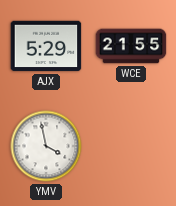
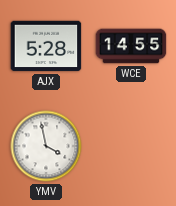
AJX: 5:29 -> 5:28
WCE: 21:55 -> 14:55
